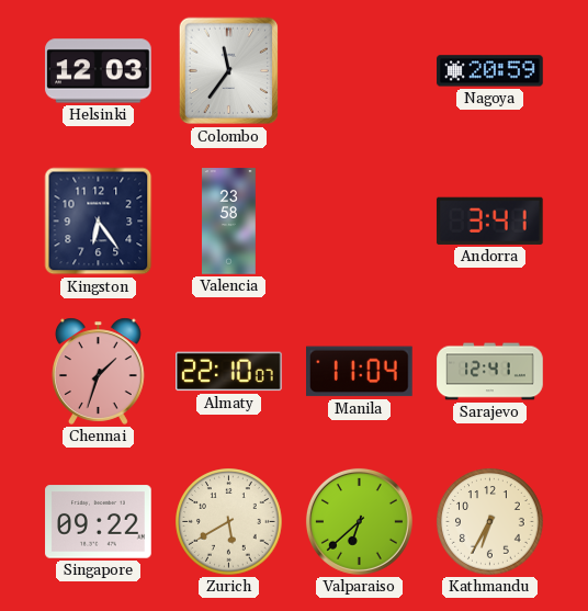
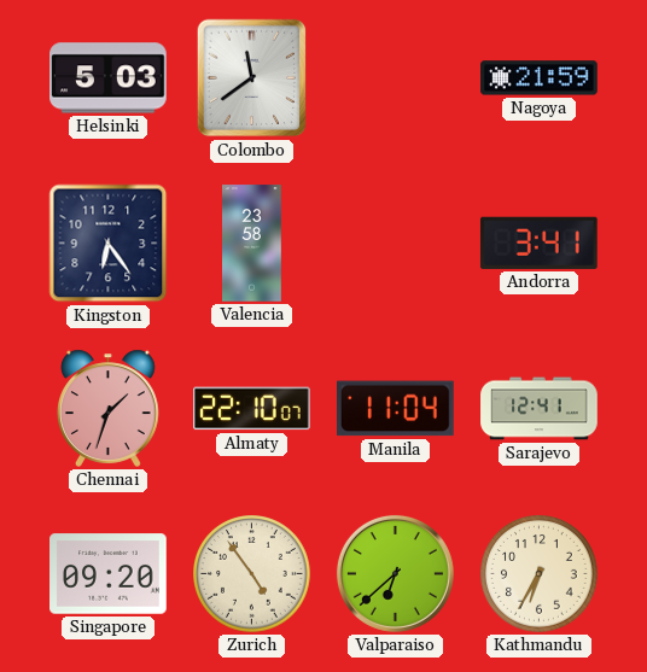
Helsinki: 12:03 -> 5:03
Colombo: 11:36 -> 11:39
Nagoya: 20:59 -> 21:59
Singapore: 09:22 -> 09:20
Zurich: 5:40 -> 4:54
